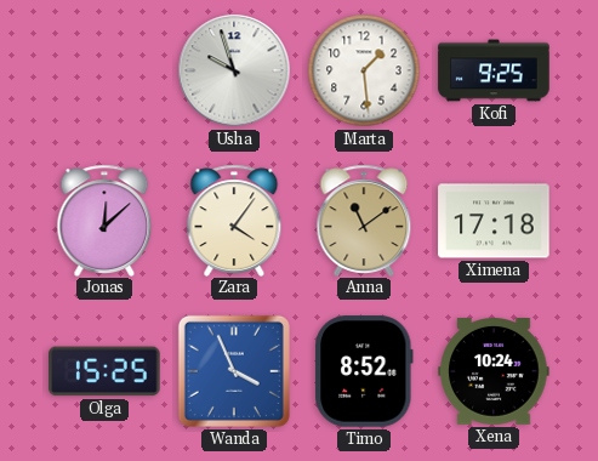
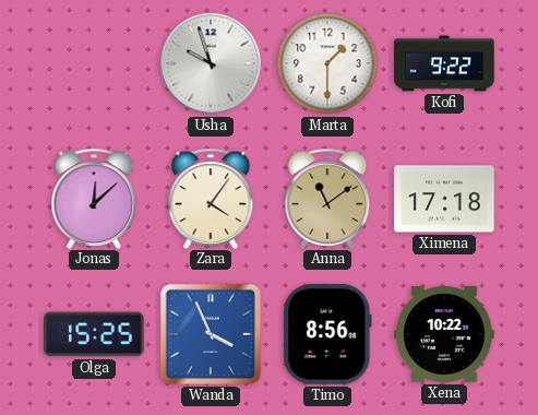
Marta: 1:29 -> 1:30
Kofi: 9:25 -> 9:22
Timo: 8:52 -> 8:56
Xena: 10:24 -> 10:22
